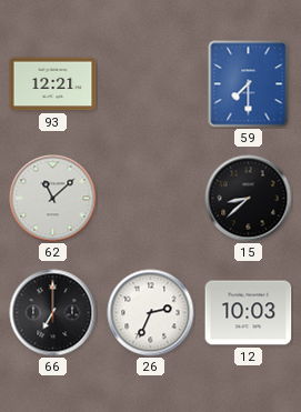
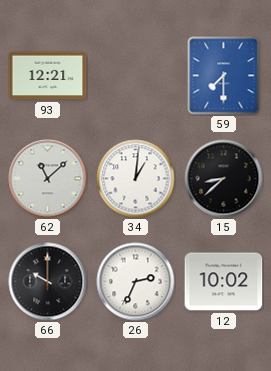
34: none -> 1:01
66: 7:00 -> 10:00
12: 10:03 -> 10:02
